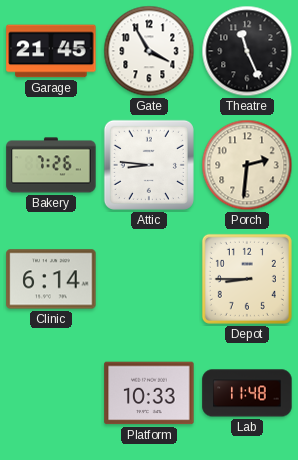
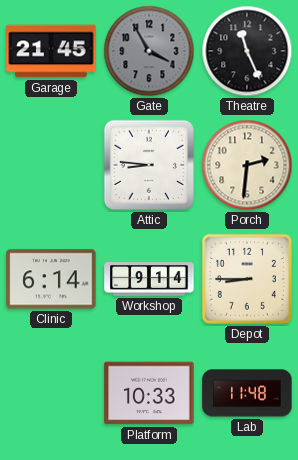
Gate dial: white -> grey
Bakery: 7:26 -> none
Workshop: none -> 9:14
